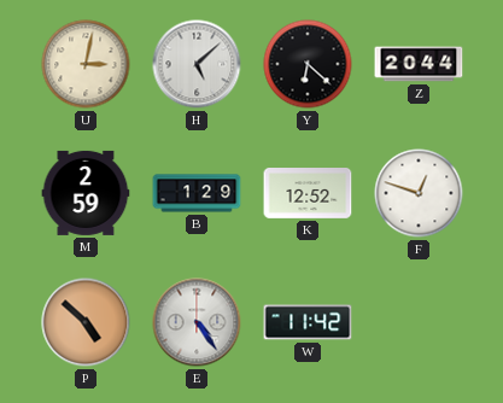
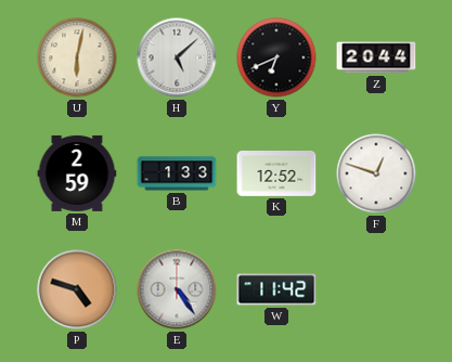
U: 3:02 -> 6:02
Y: 6:22 -> 6:41
B: 1:29 -> 1:33
P: 4:52 -> 4:48
